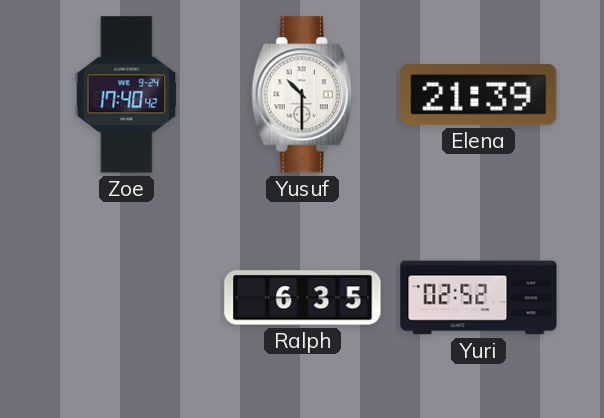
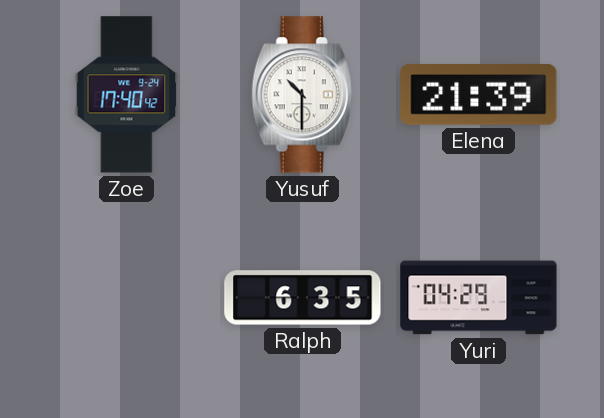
Yuri: 02:52 -> 04:29
